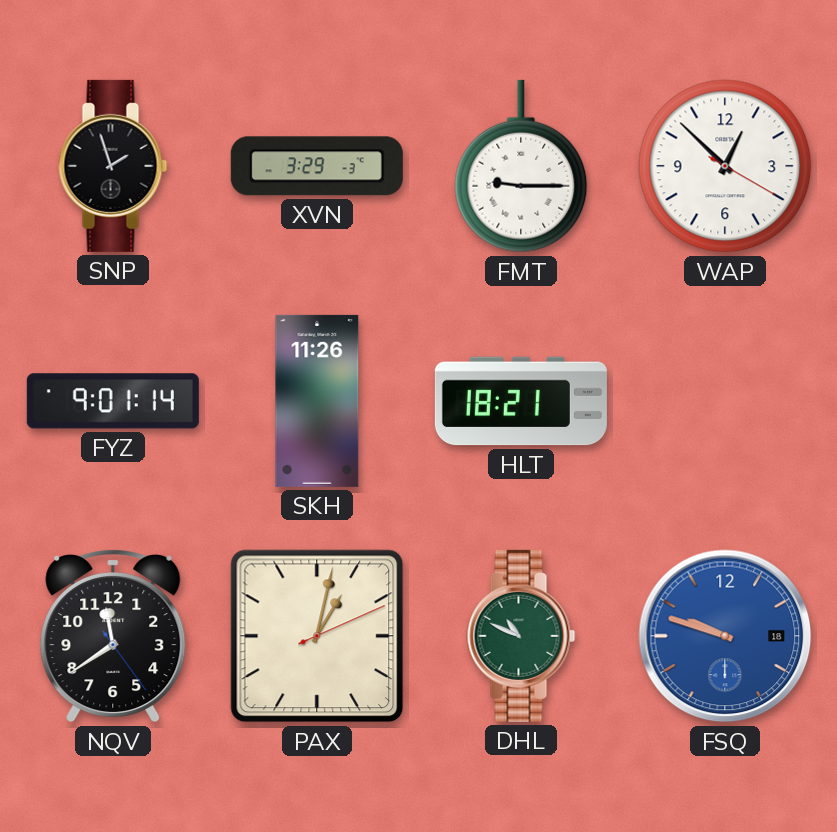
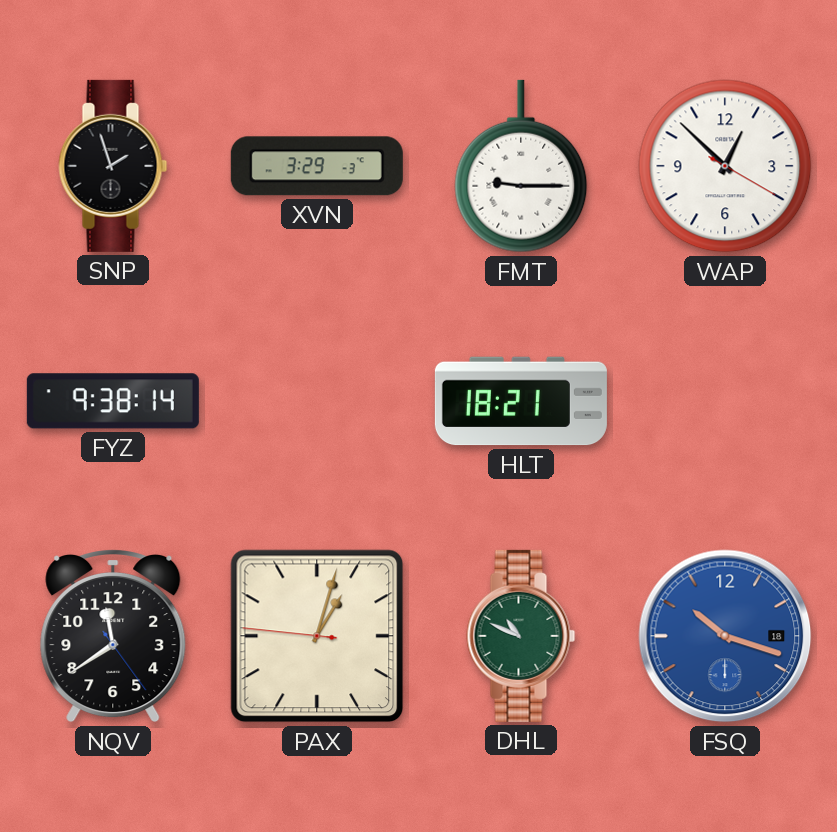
FYZ: 9:01 -> 9:38
SKH: 11:26 -> none
PAX: 1:02:11 -> 1:02:46
FSQ: 9:48 -> 10:18
